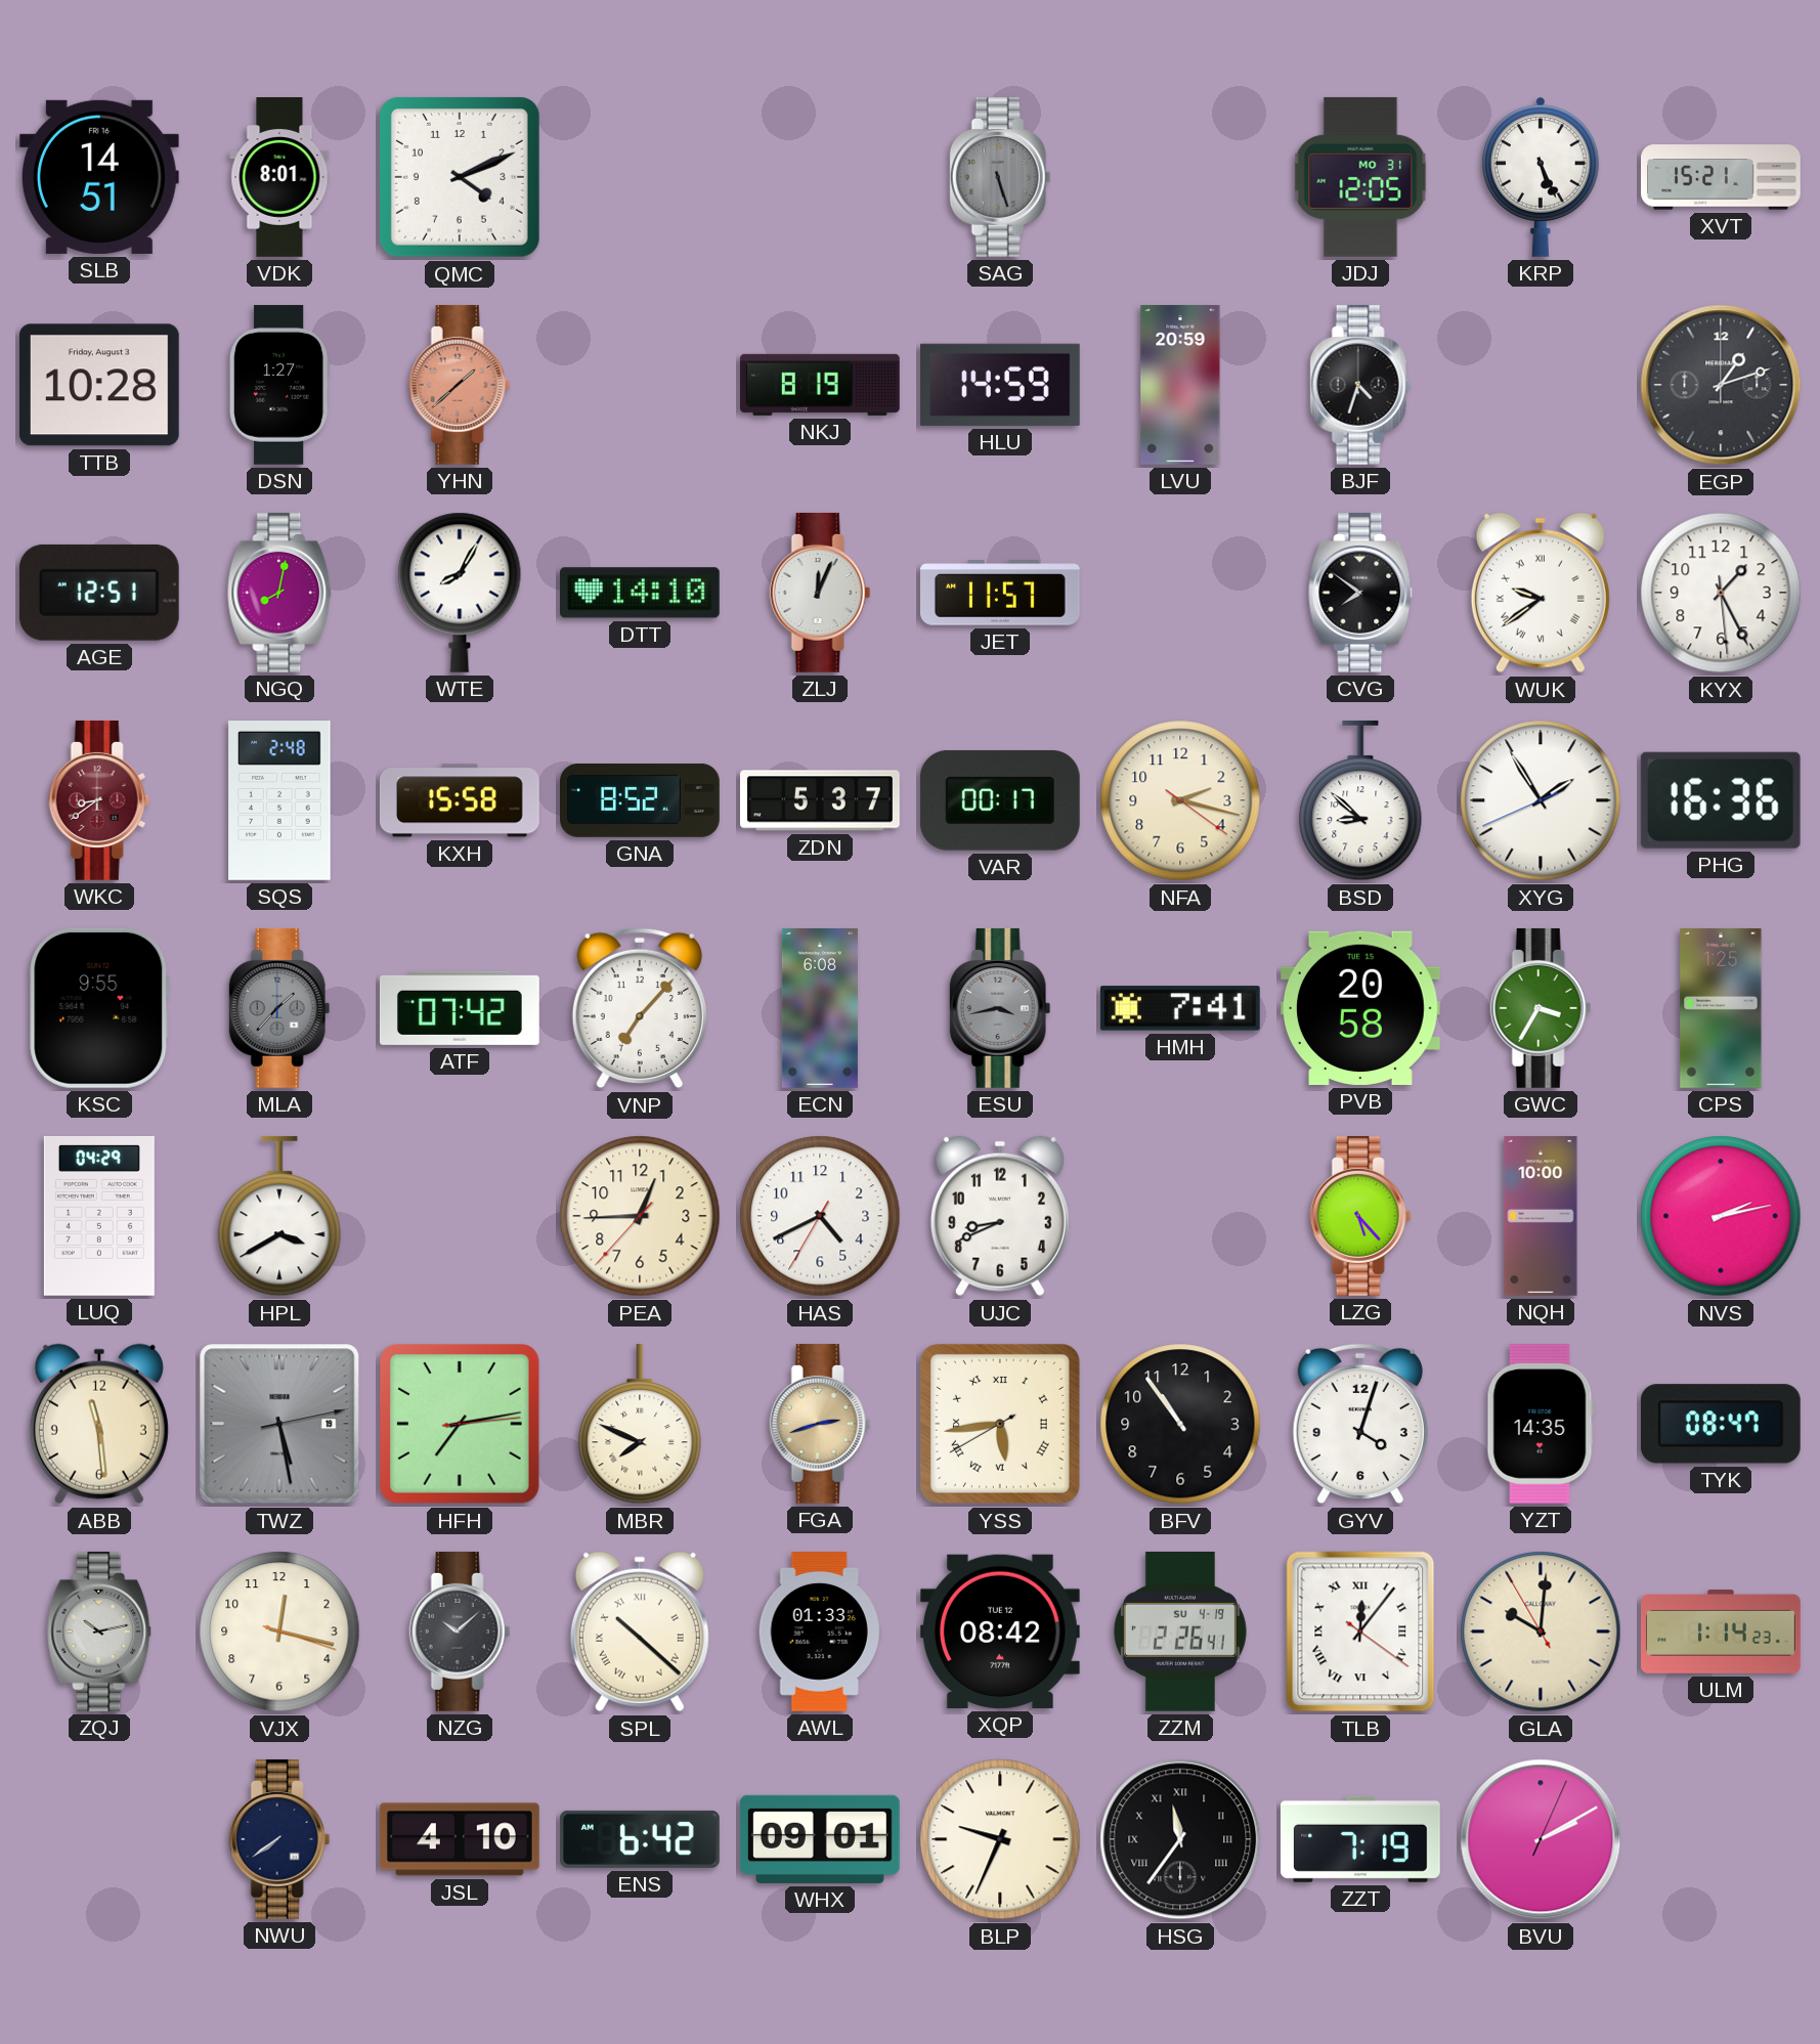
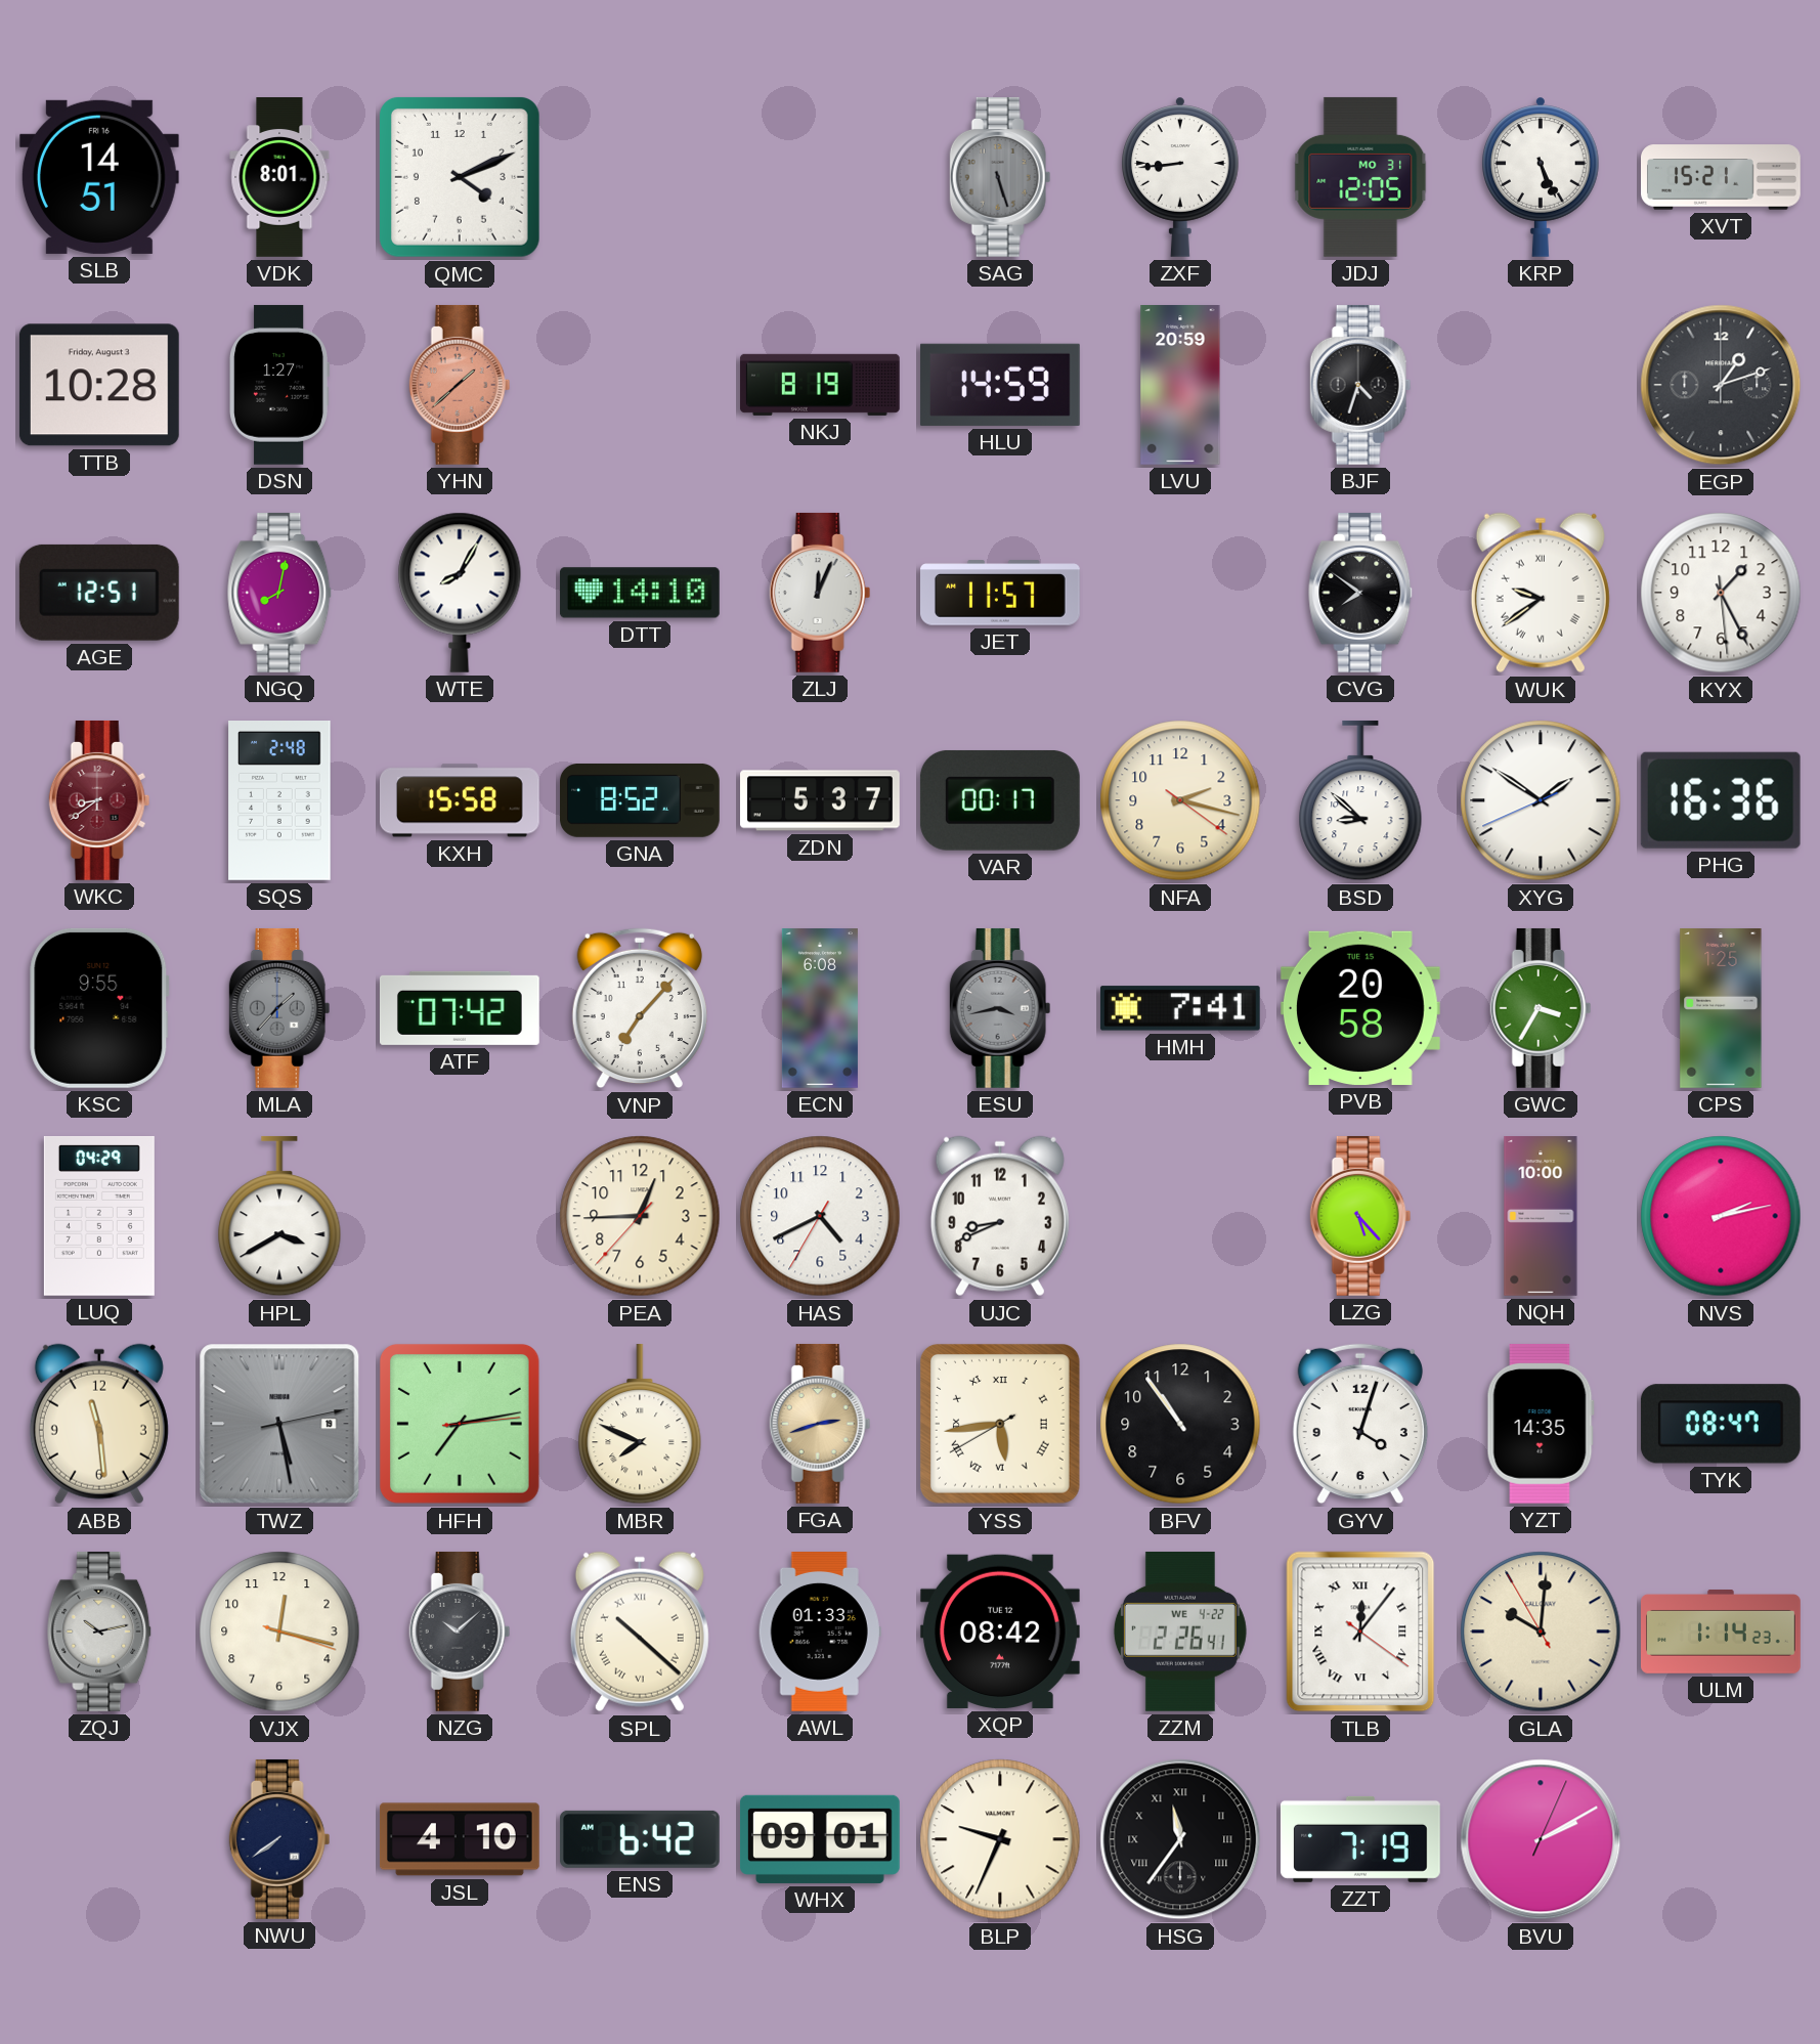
ZXF: none -> 8:44
XYG: 1:54 -> 1:50
ZZM date: SU 4-19 -> WE 4-22
